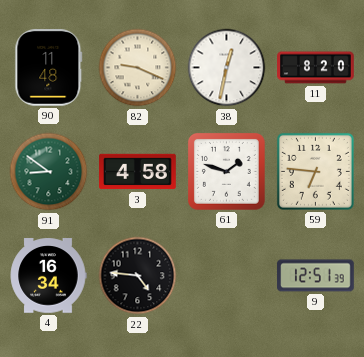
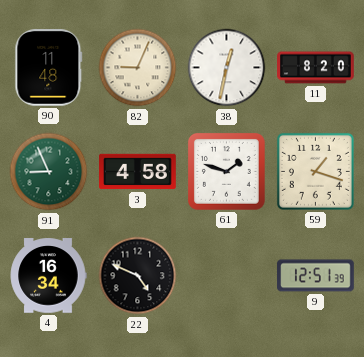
82: 9:19 -> 9:04
91: 8:51 -> 8:56
59: 6:46 -> 1:18
22: 4:46 -> 4:49
